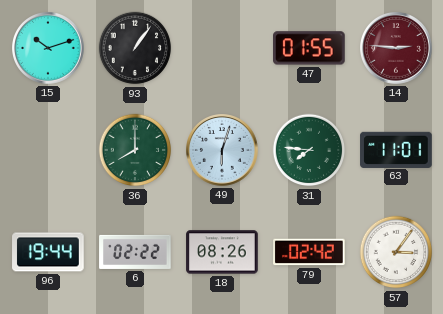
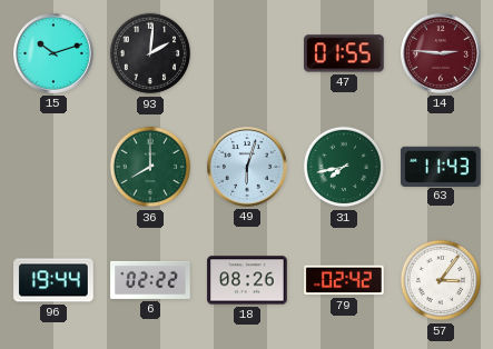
93: 1:06 -> 2:01
31: 7:46 -> 7:43
63: 11:01 -> 11:43
